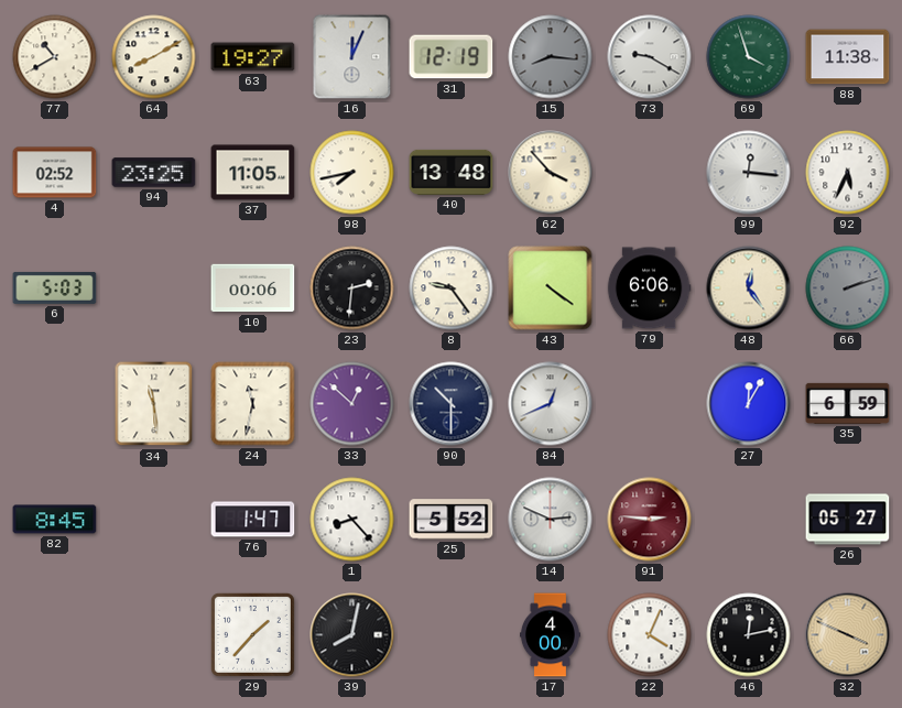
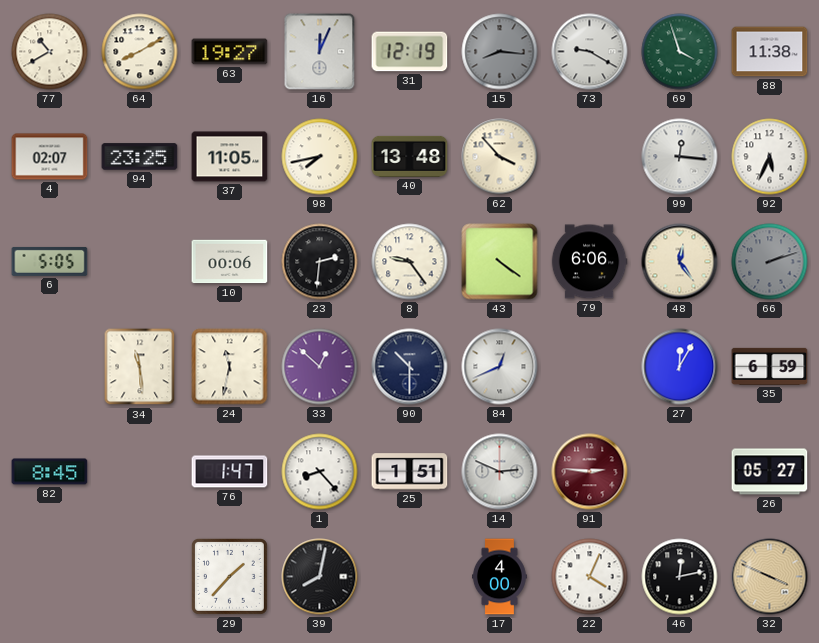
4: 02:52 -> 02:07
6: 5:03 -> 5:05
25: 5:52 -> 1:51
